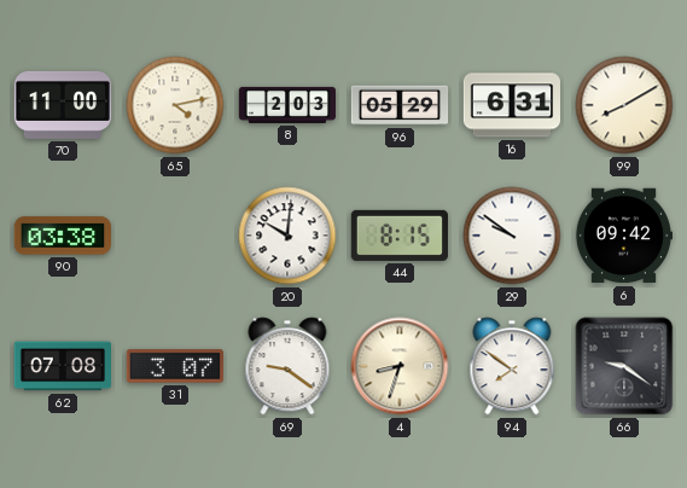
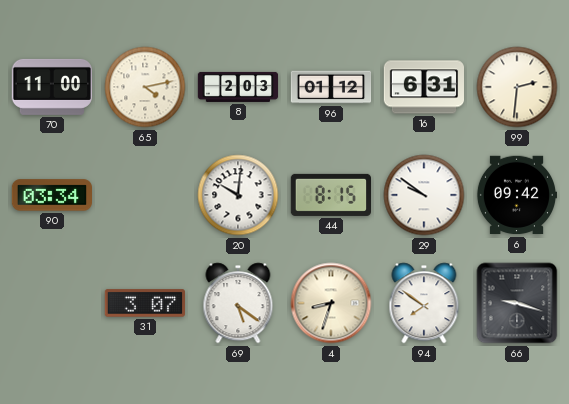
96: 05:29 -> 01:12
99: 8:10 -> 2:31
90: 03:38 -> 03:34
62: 07:08 -> none
69: 9:21 -> 5:21
66: 9:21 -> 9:18
